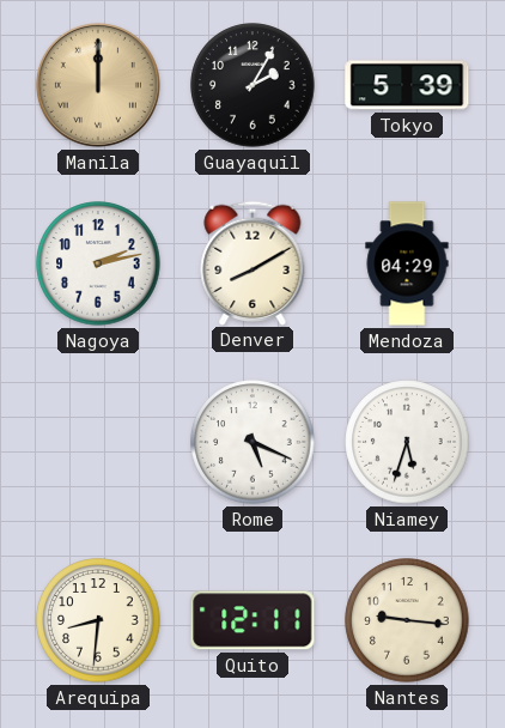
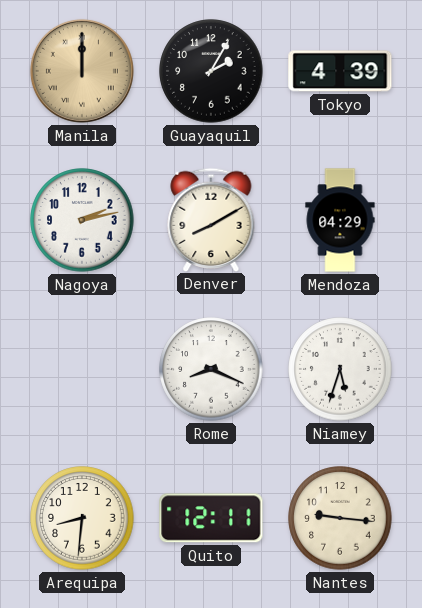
Tokyo: 5:39 -> 4:39
Rome: 5:19 -> 8:19
